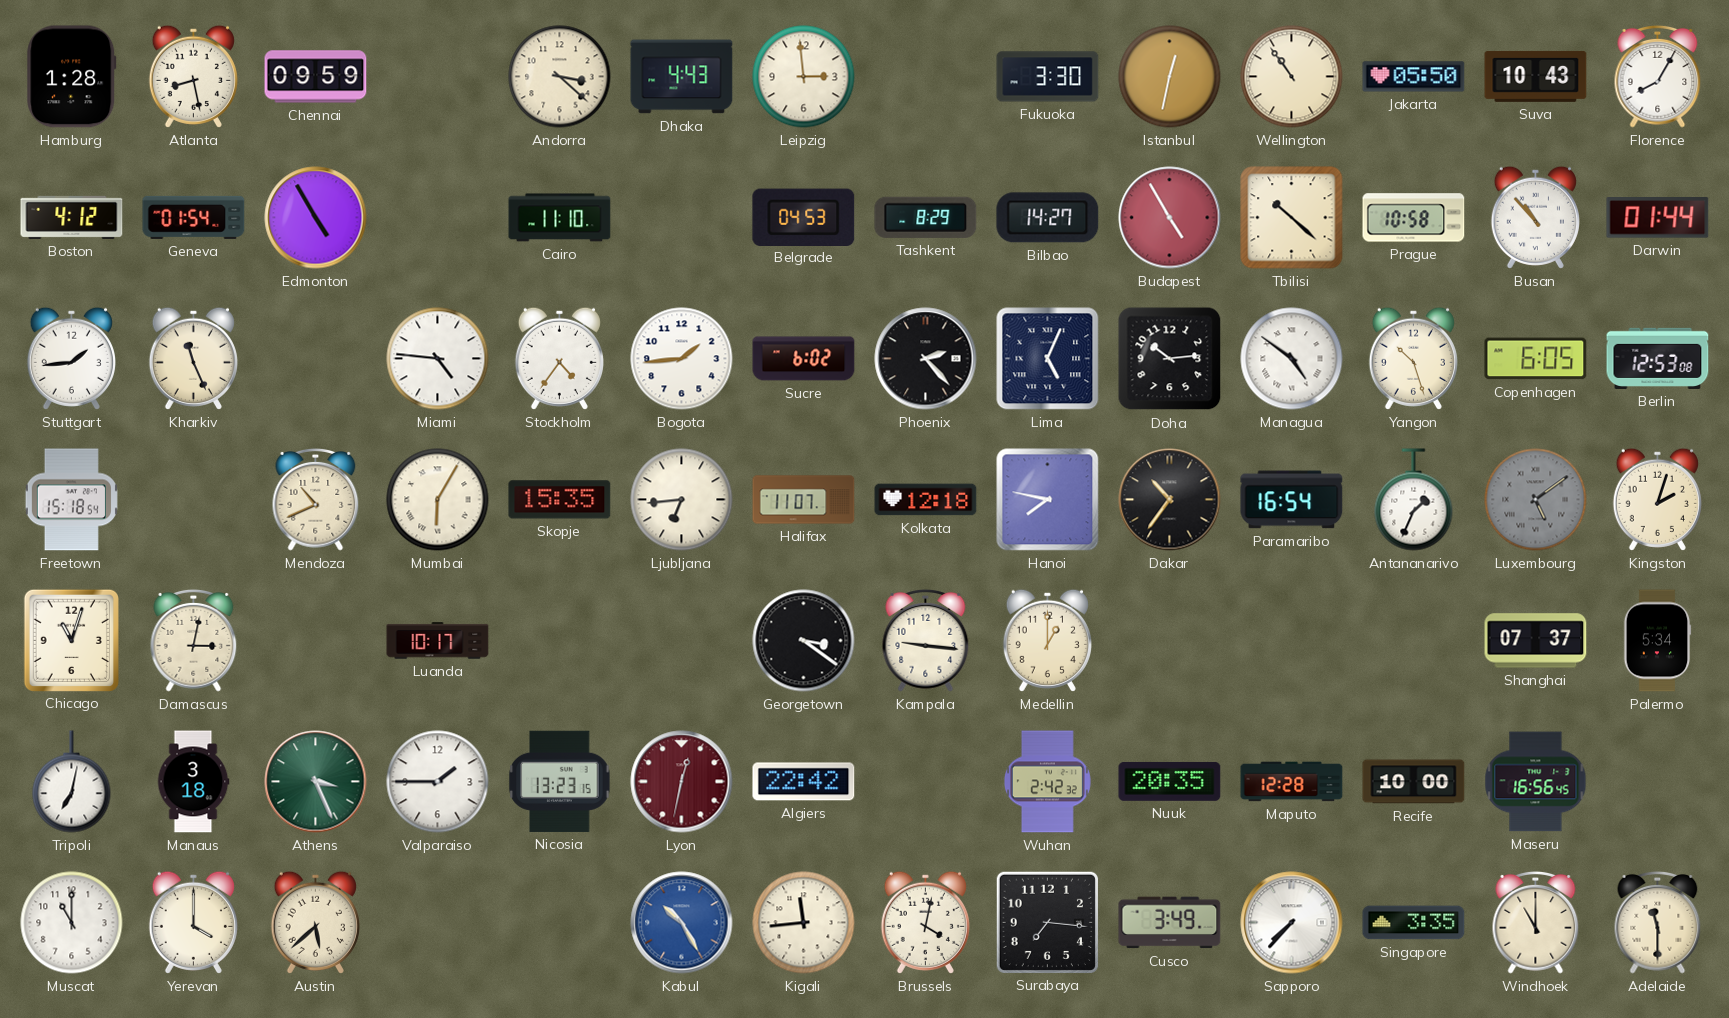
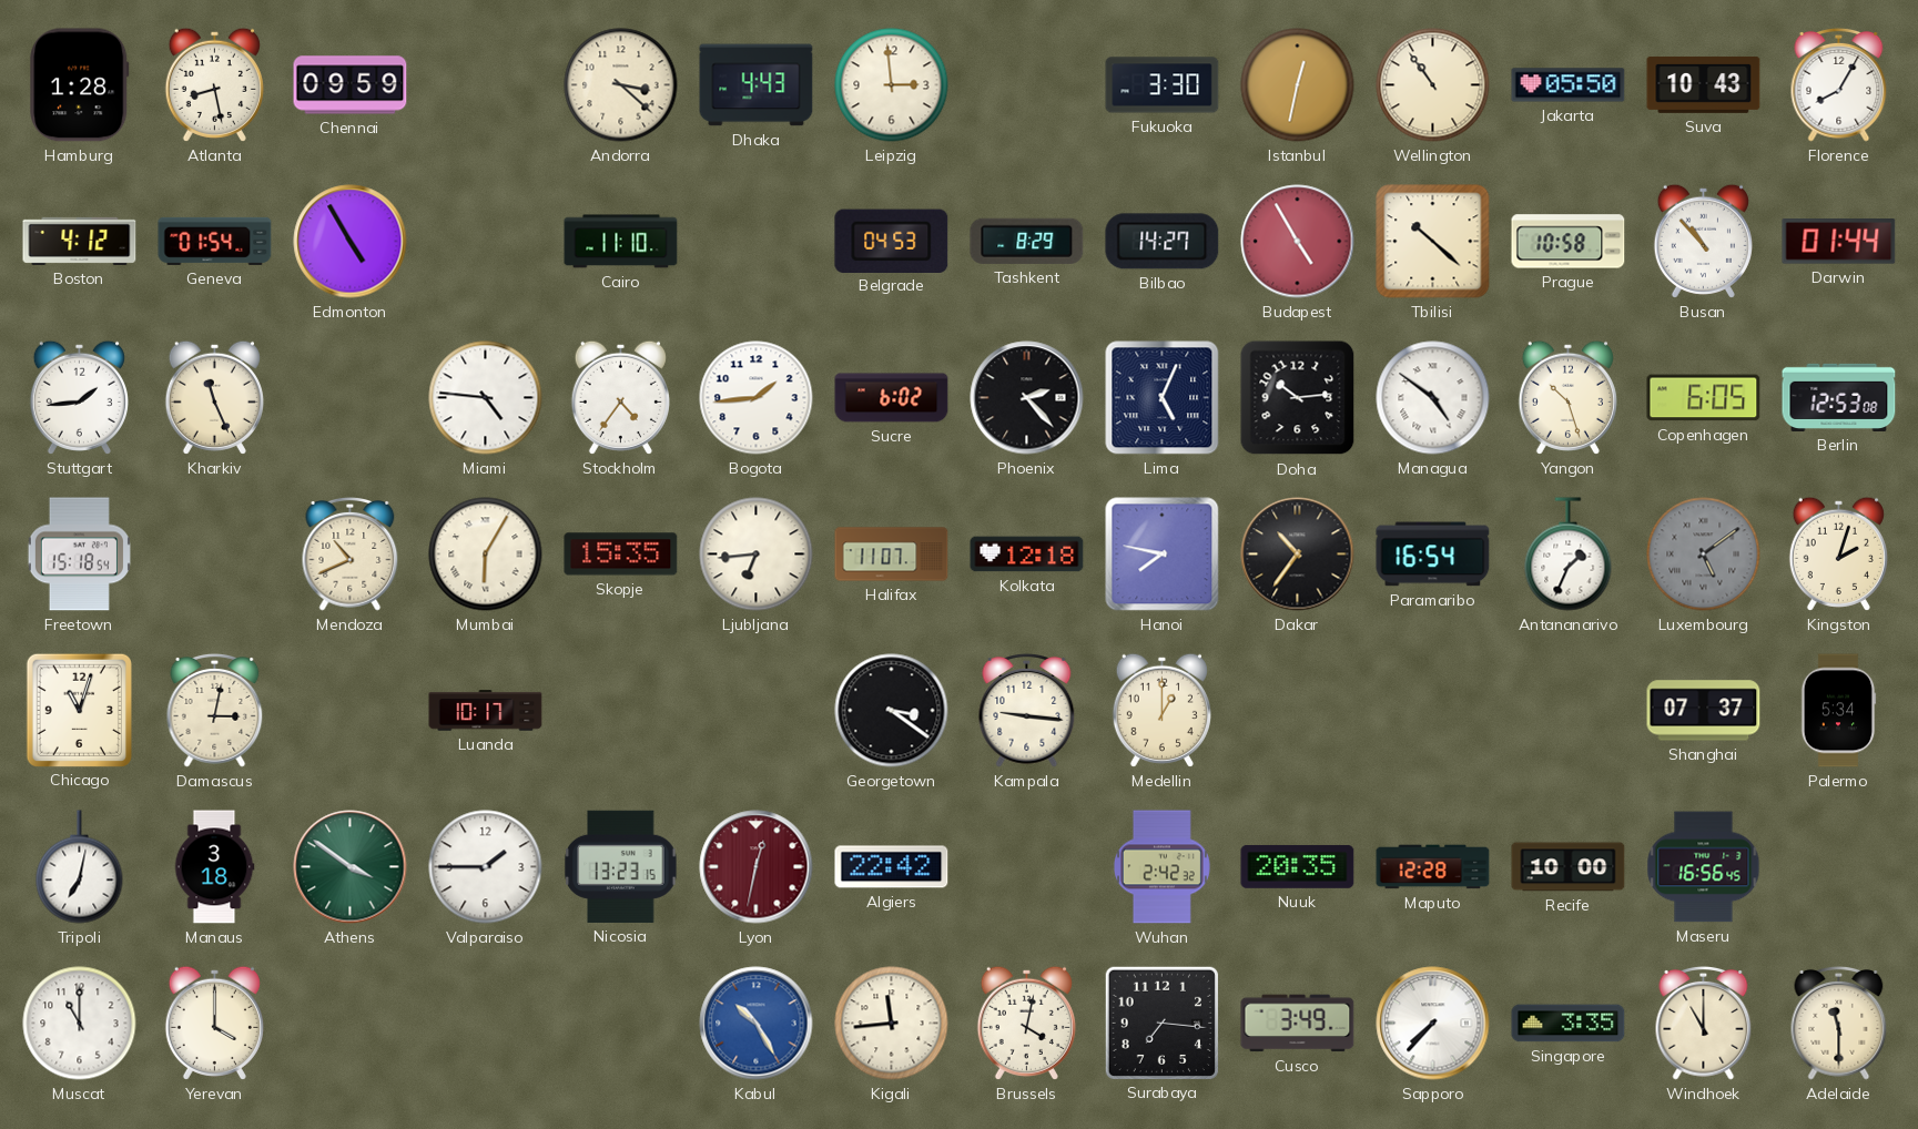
Athens: 3:26 -> 3:51
Austin: 5:38 -> none
